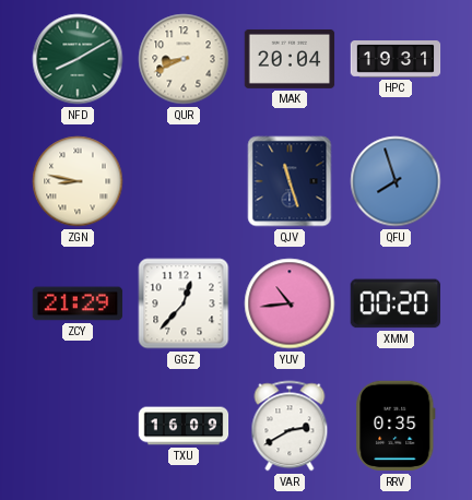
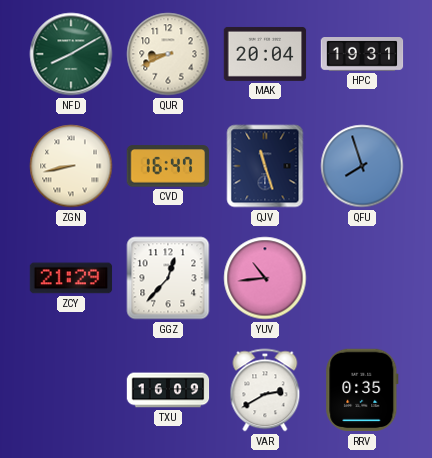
ZGN: 8:47 -> 8:43
CVD: none -> 16:47
XMM: 00:20 -> none
